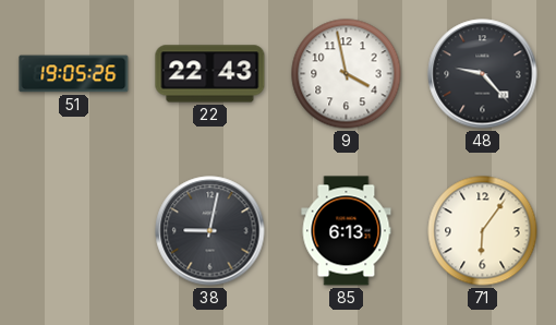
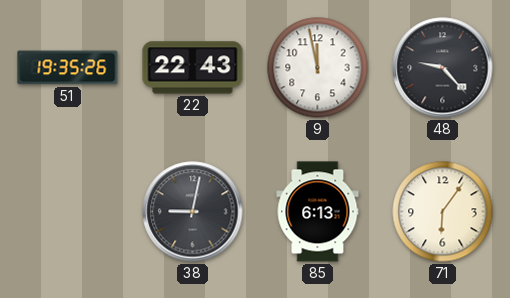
51: 19:05 -> 19:35
9: 3:58 -> 11:58
